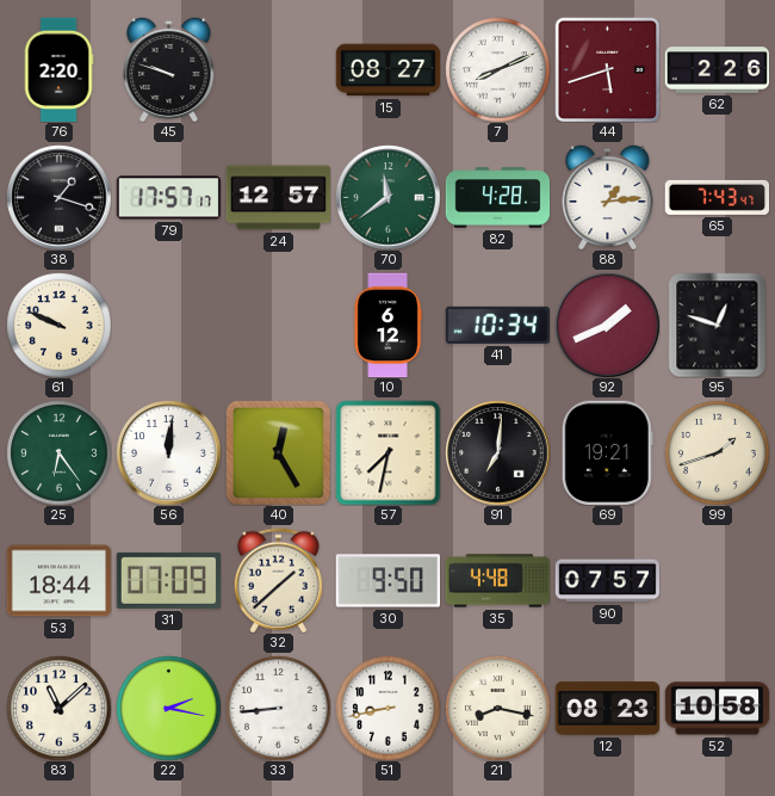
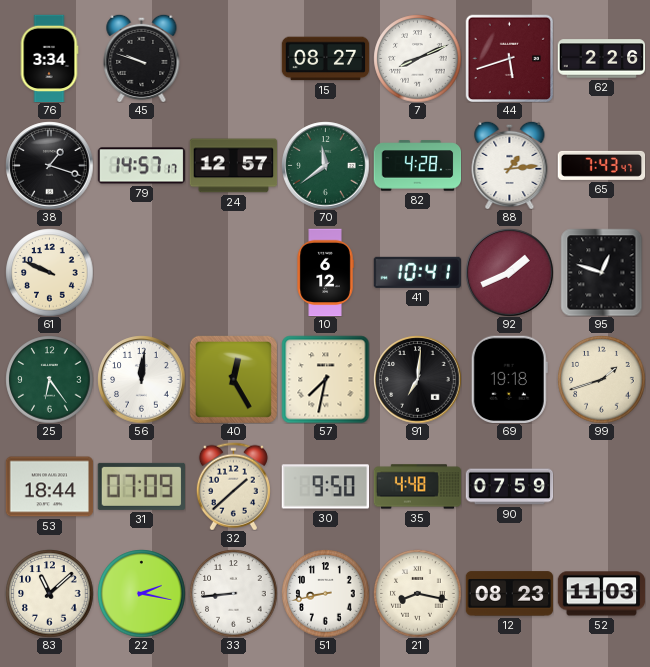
76: 2:20 -> 3:34
79: 17:57 -> 14:57
41: 10:34 -> 10:41
69: 19:21 -> 19:18
90: 07:57 -> 07:59
52: 10:58 -> 11:03
